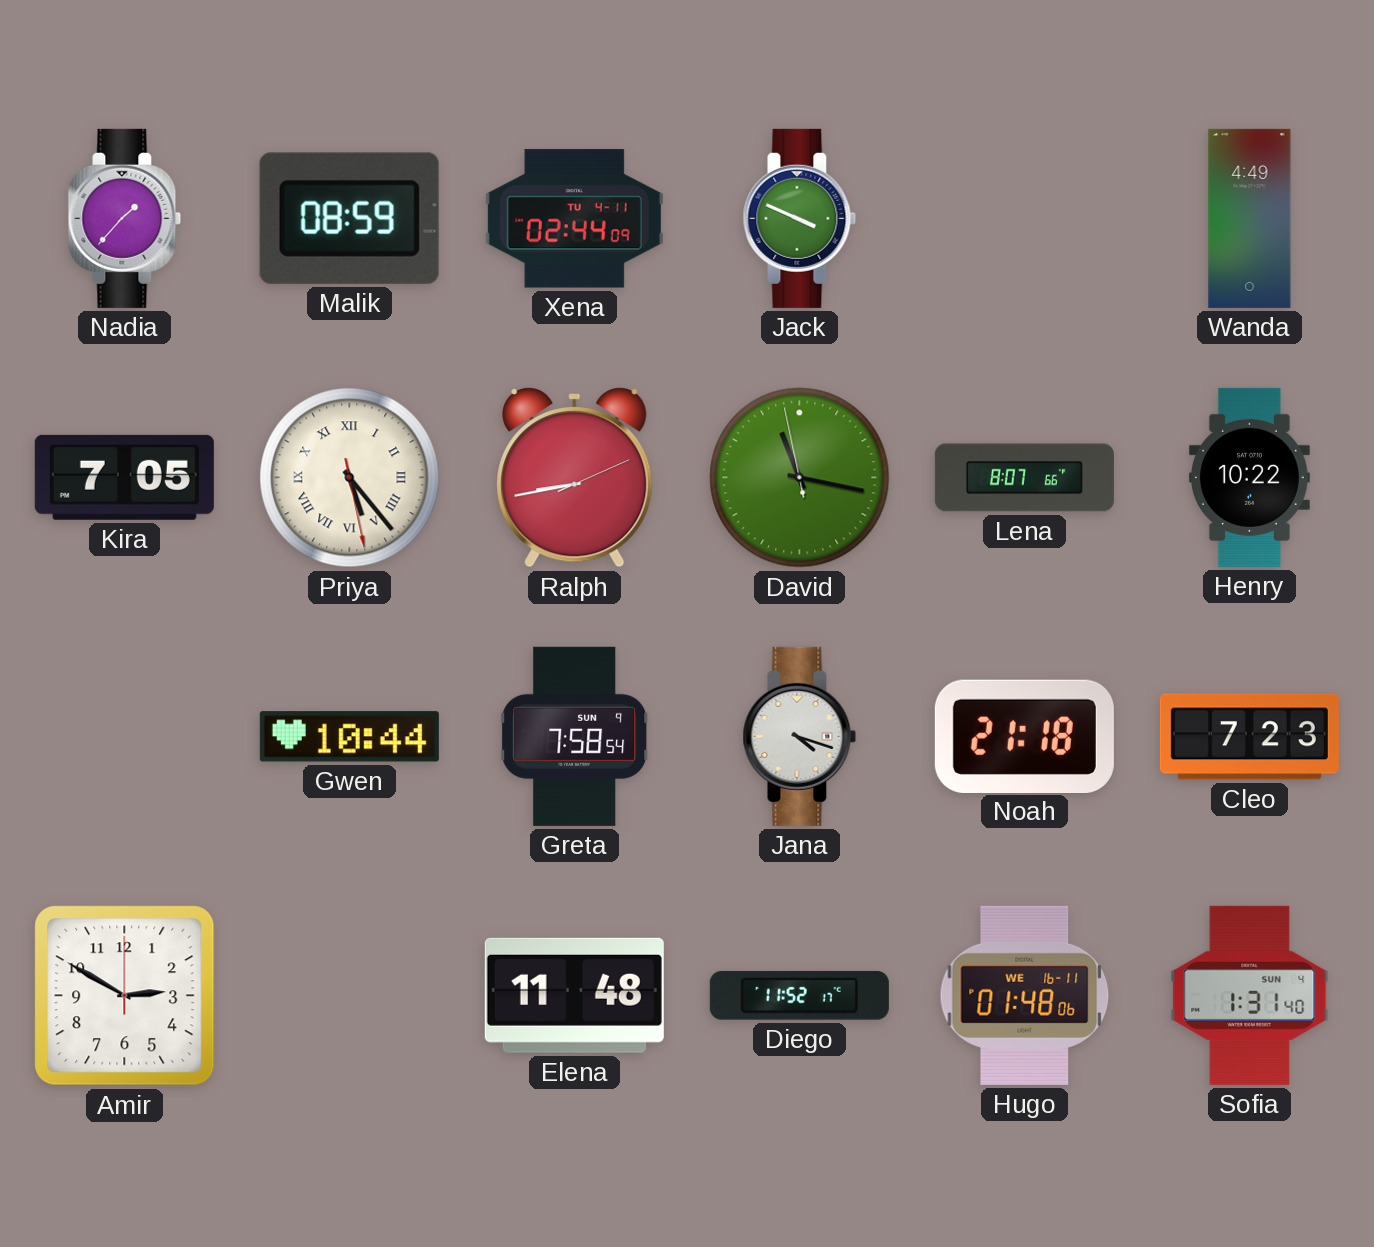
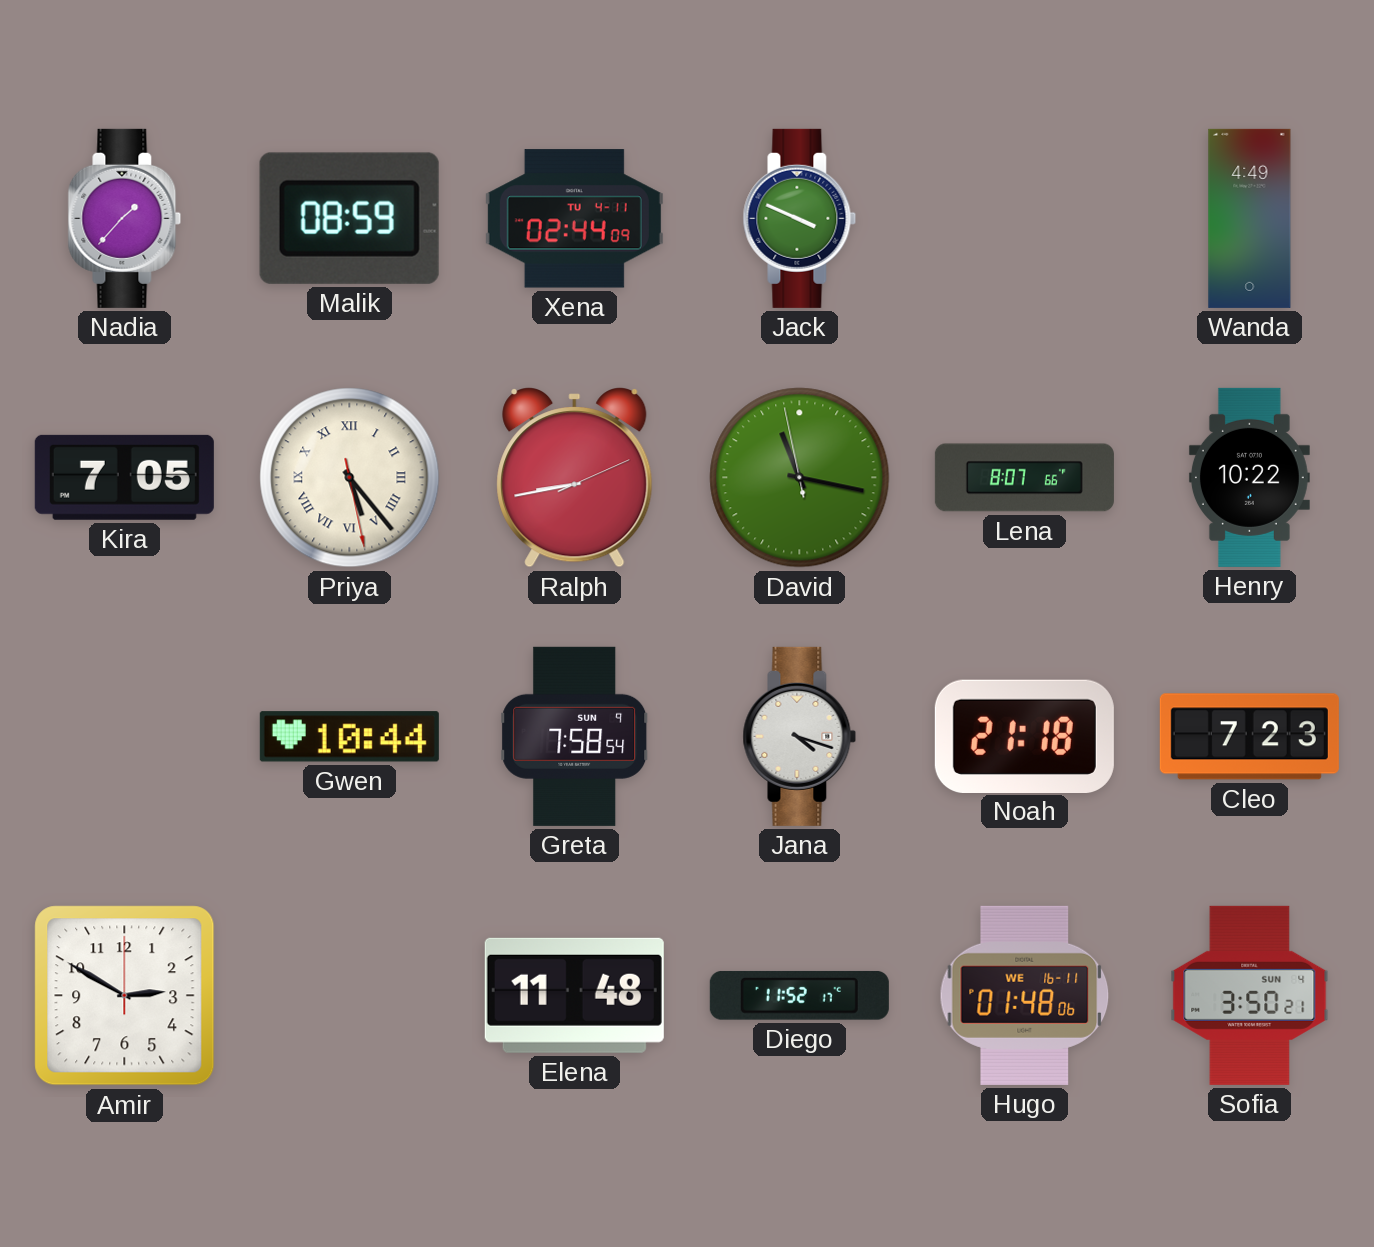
Sofia: 1:31 -> 3:50
